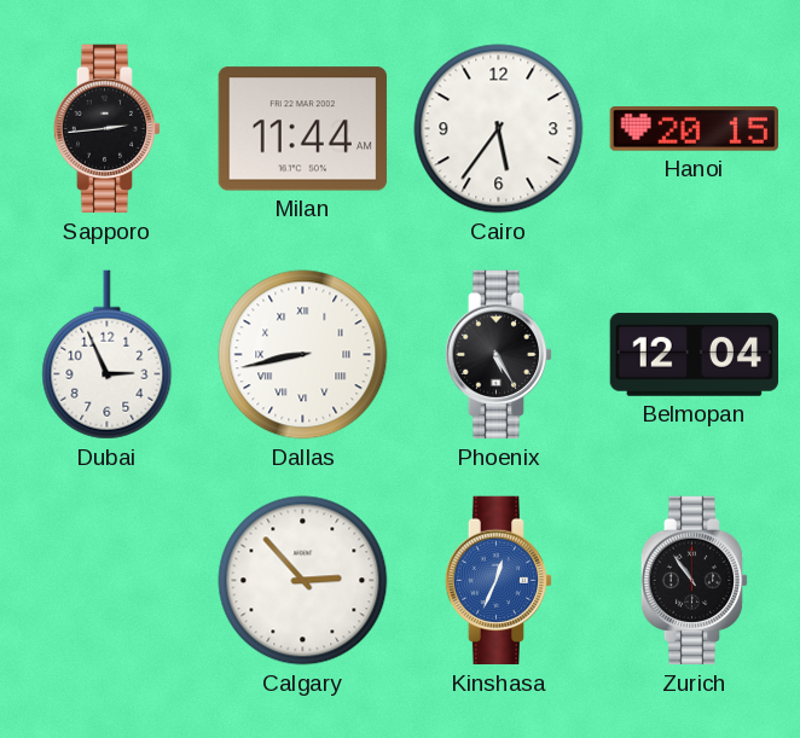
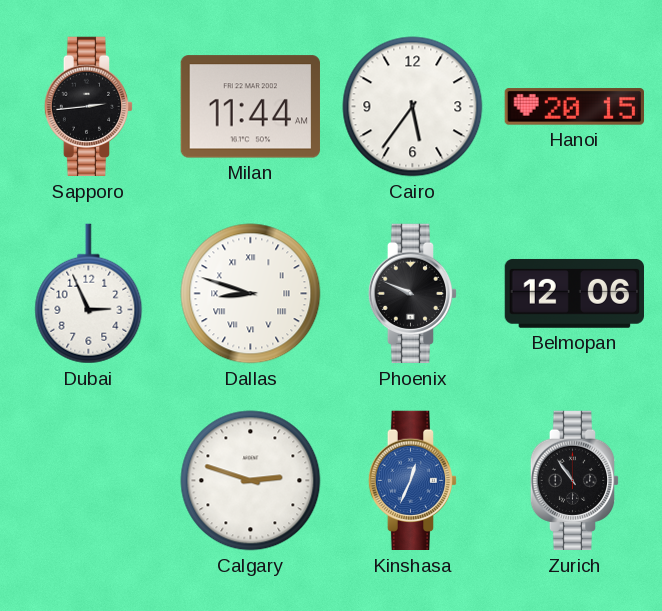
Dallas: 8:43 -> 8:48
Phoenix: 5:25 -> 9:49
Belmopan: 12:04 -> 12:06
Calgary: 2:53 -> 2:48
